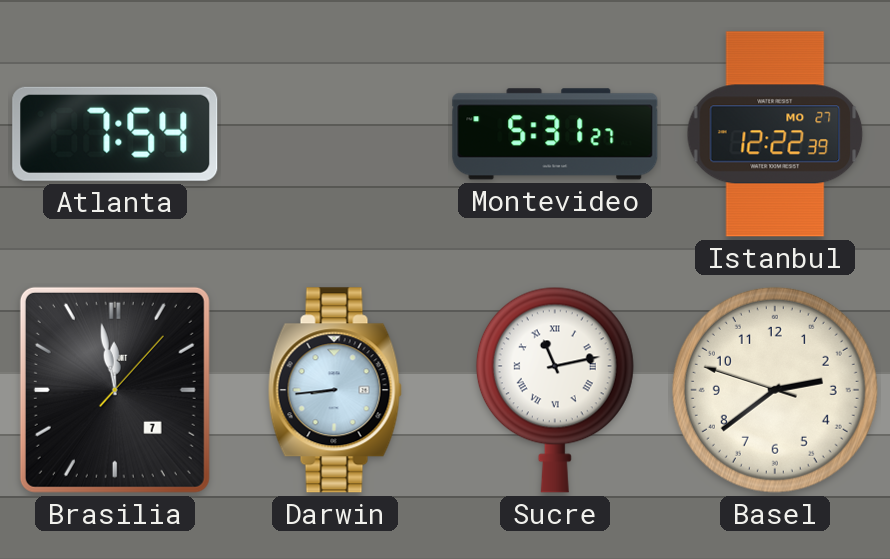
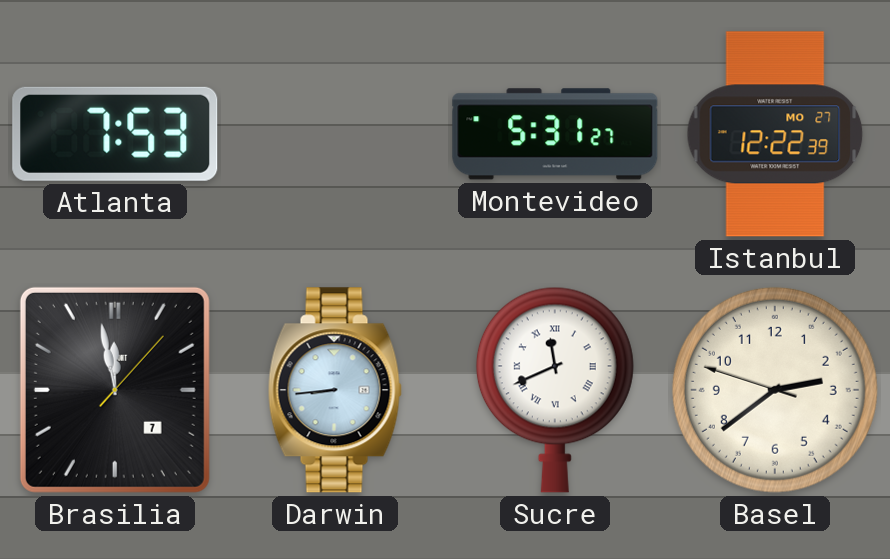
Atlanta: 7:54 -> 7:53
Sucre: 11:13 -> 11:41
